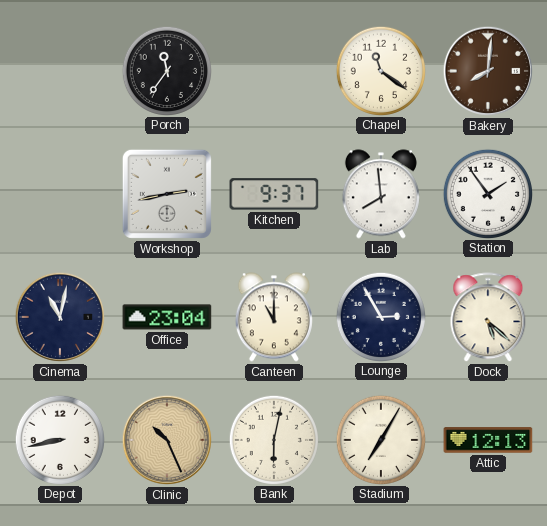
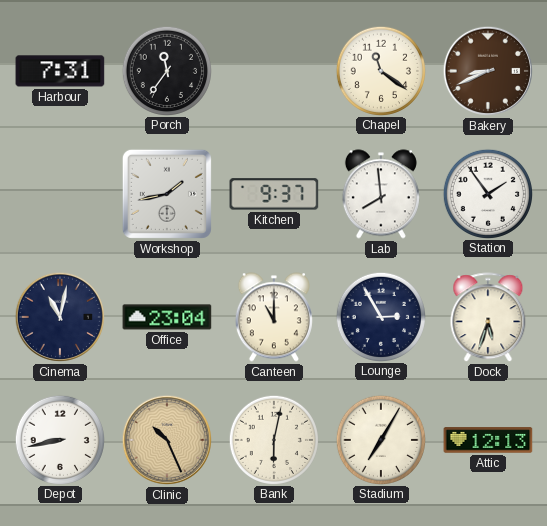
Harbour: none -> 7:31
Bakery: 8:01 -> 8:41
Workshop: 2:43 -> 1:43
Dock: 5:22 -> 5:33
